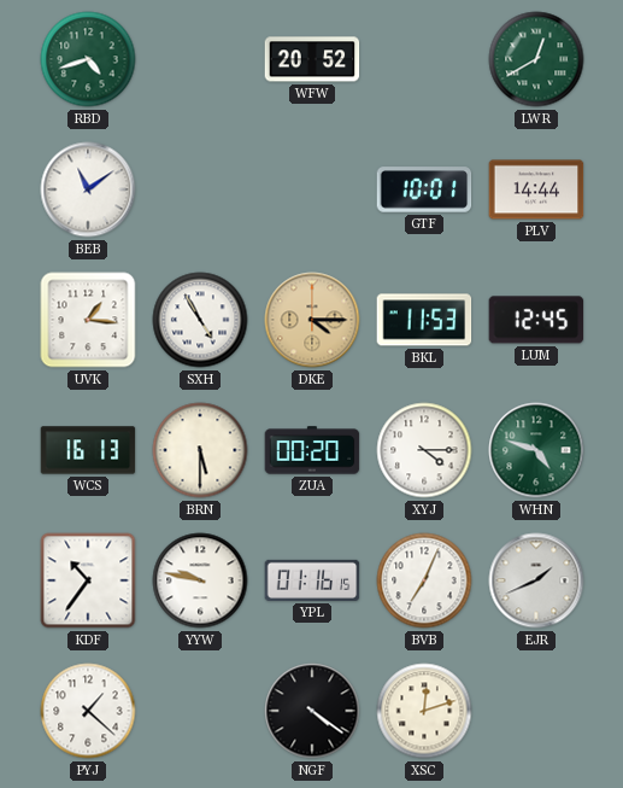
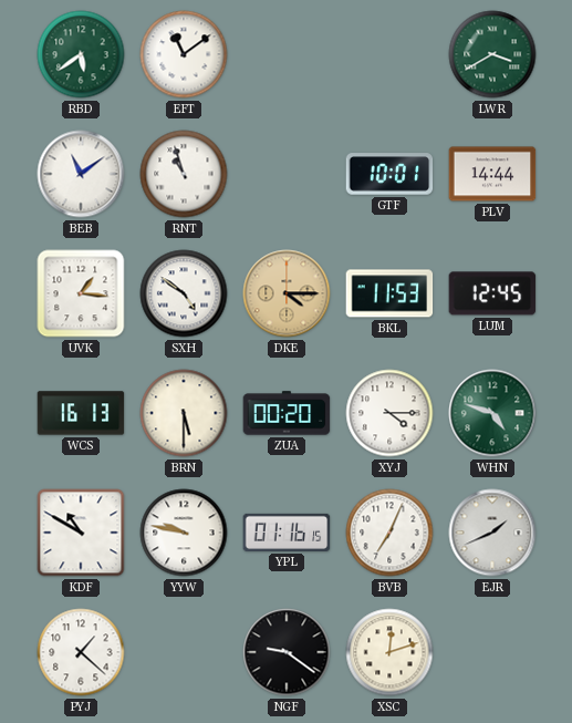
RBD: 4:42 -> 5:39
EFT: none -> 11:09
WFW: 20:52 -> none
LWR: 12:40 -> 3:40
RNT: none -> 10:57
SXH: 4:55 -> 4:51
KDF: 10:36 -> 10:50
NGF: 4:21 -> 9:21
